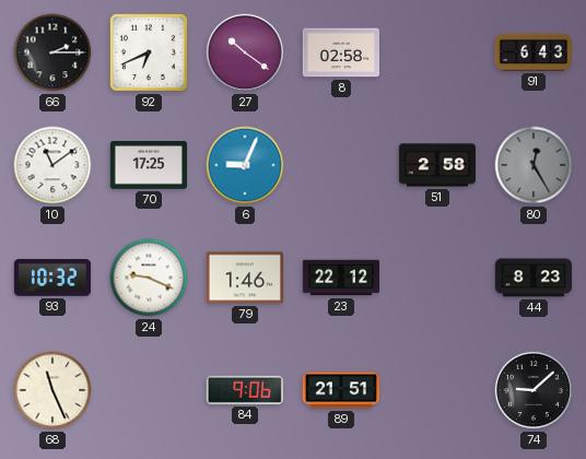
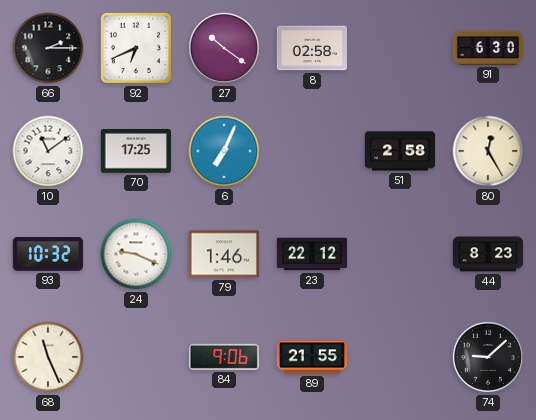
91: 6:43 -> 6:30
6: 9:04 -> 7:04
80 dial: grey -> cream
89: 21:51 -> 21:55
